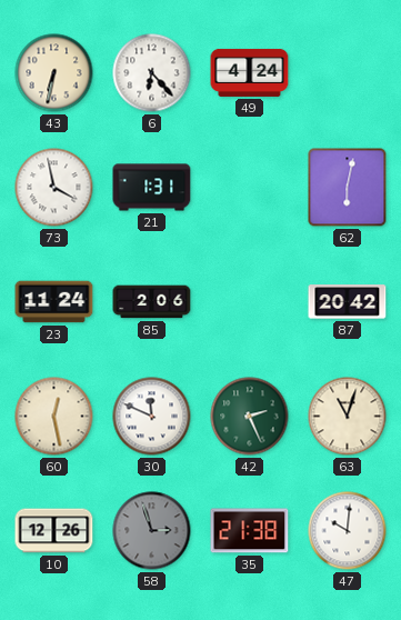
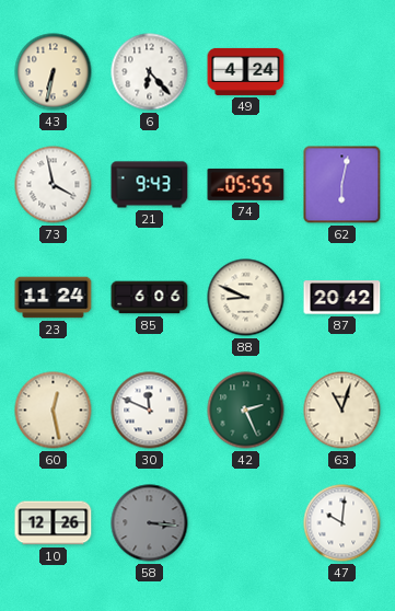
21: 1:31 -> 9:43
74: none -> 05:55
85: 2:06 -> 6:06
88: none -> 8:49
58: 2:57 -> 3:16
35: 21:38 -> none
